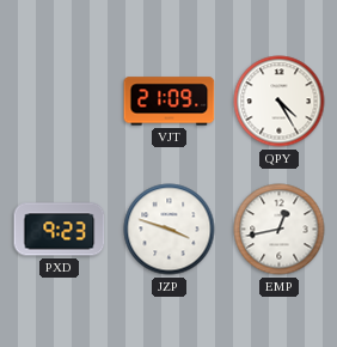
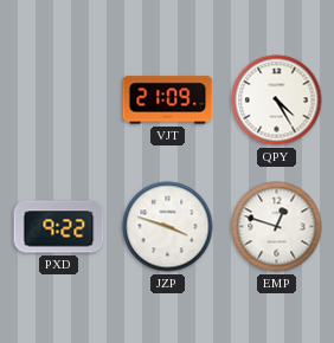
PXD: 9:23 -> 9:22
EMP: 12:43 -> 12:48
